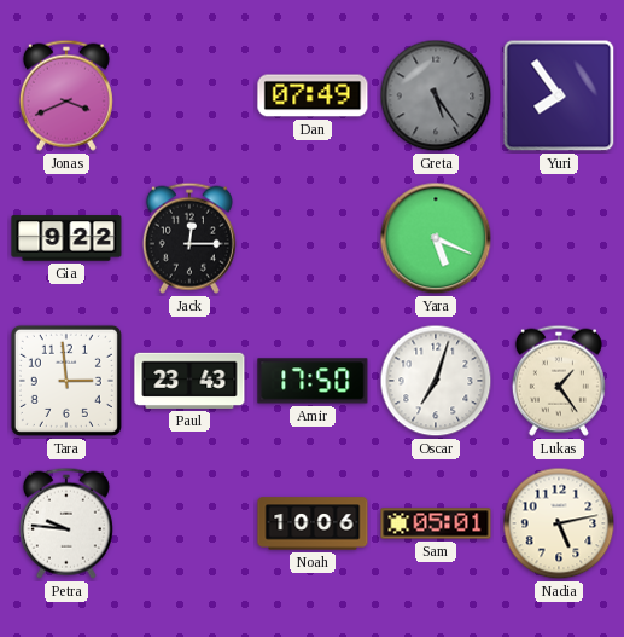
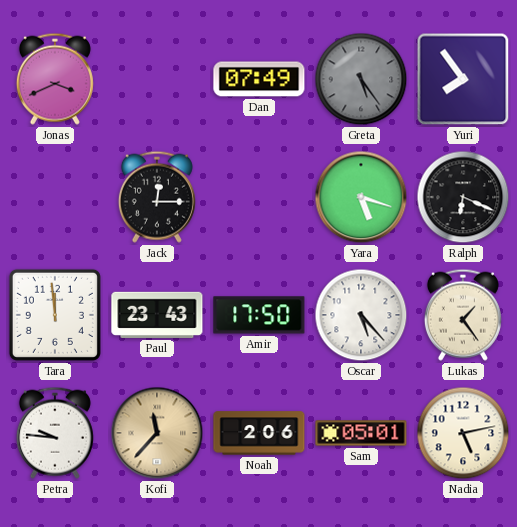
Gia: 9:22 -> none
Yara: 5:19 -> 5:18
Ralph: none -> 6:19
Tara: 2:59 -> 11:59
Oscar: 7:03 -> 5:23
Kofi: none -> 11:37
Noah: 10:06 -> 2:06
